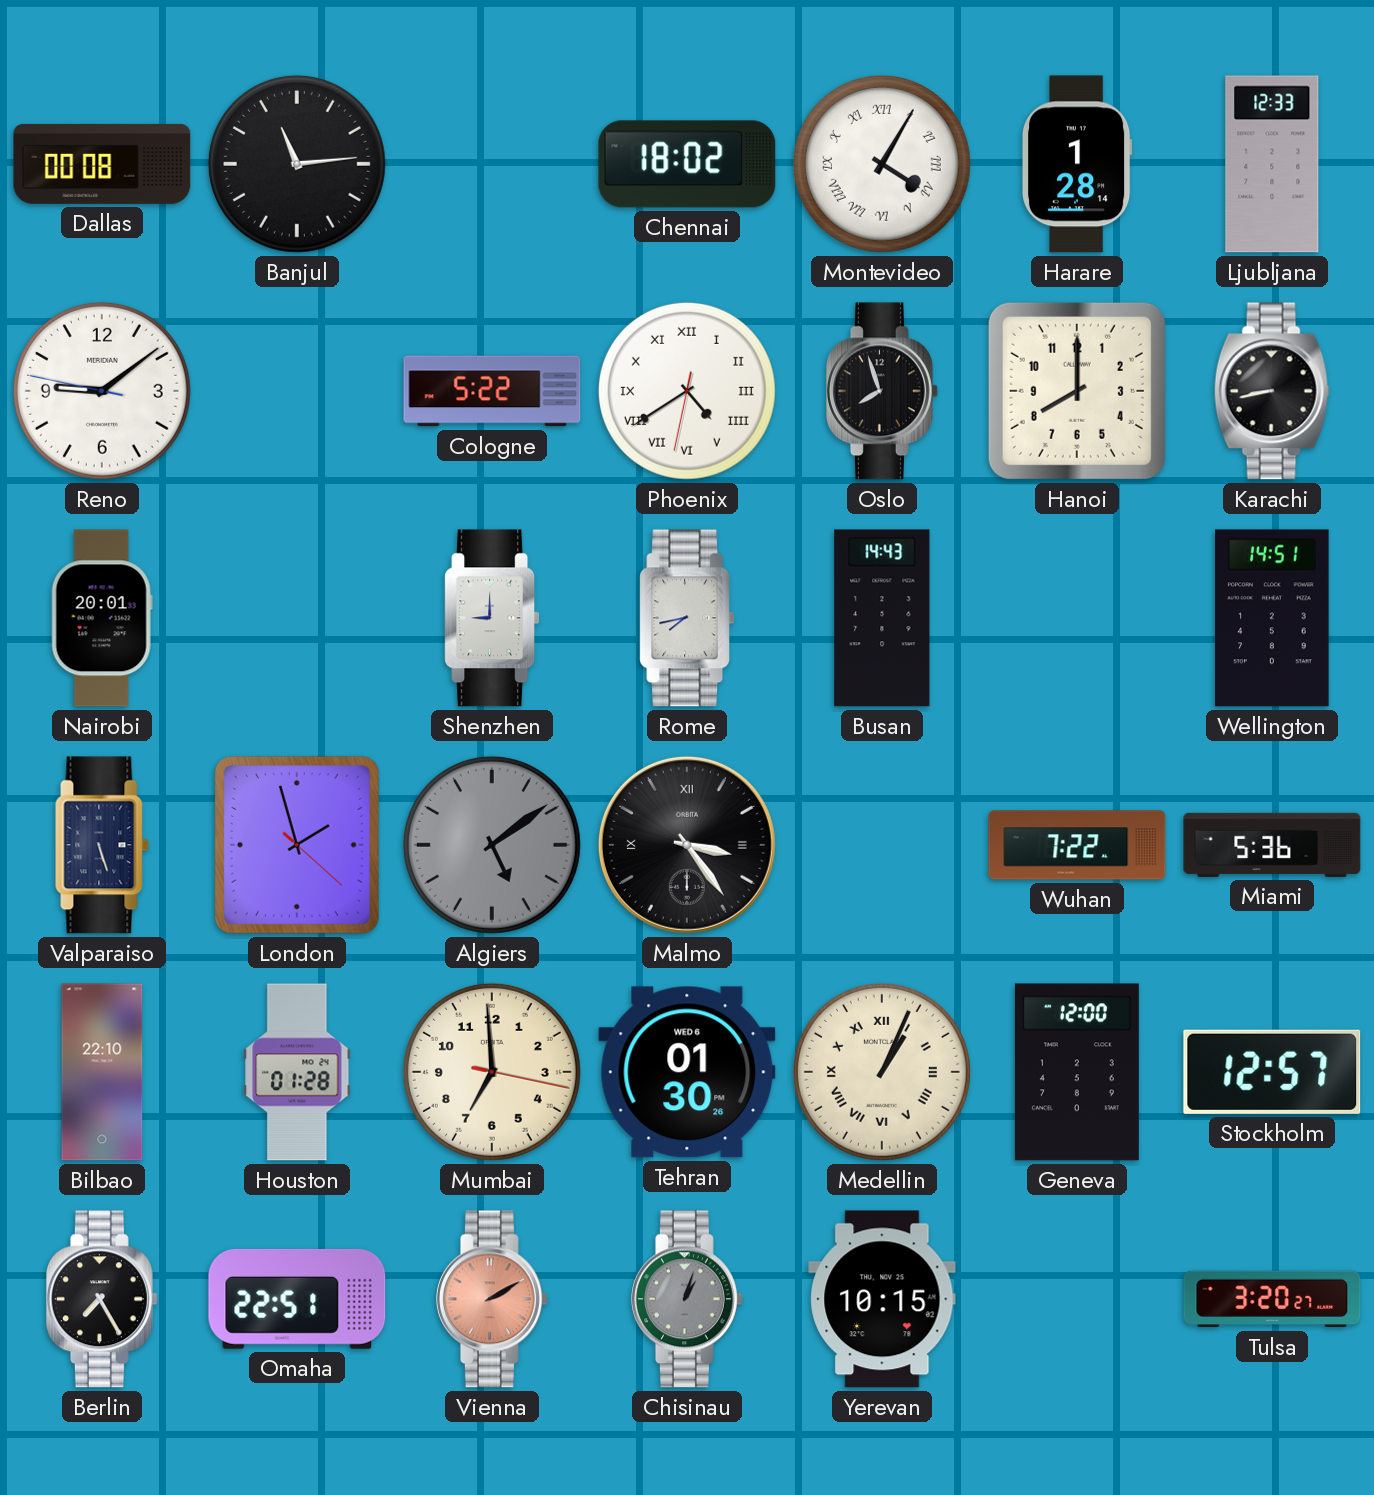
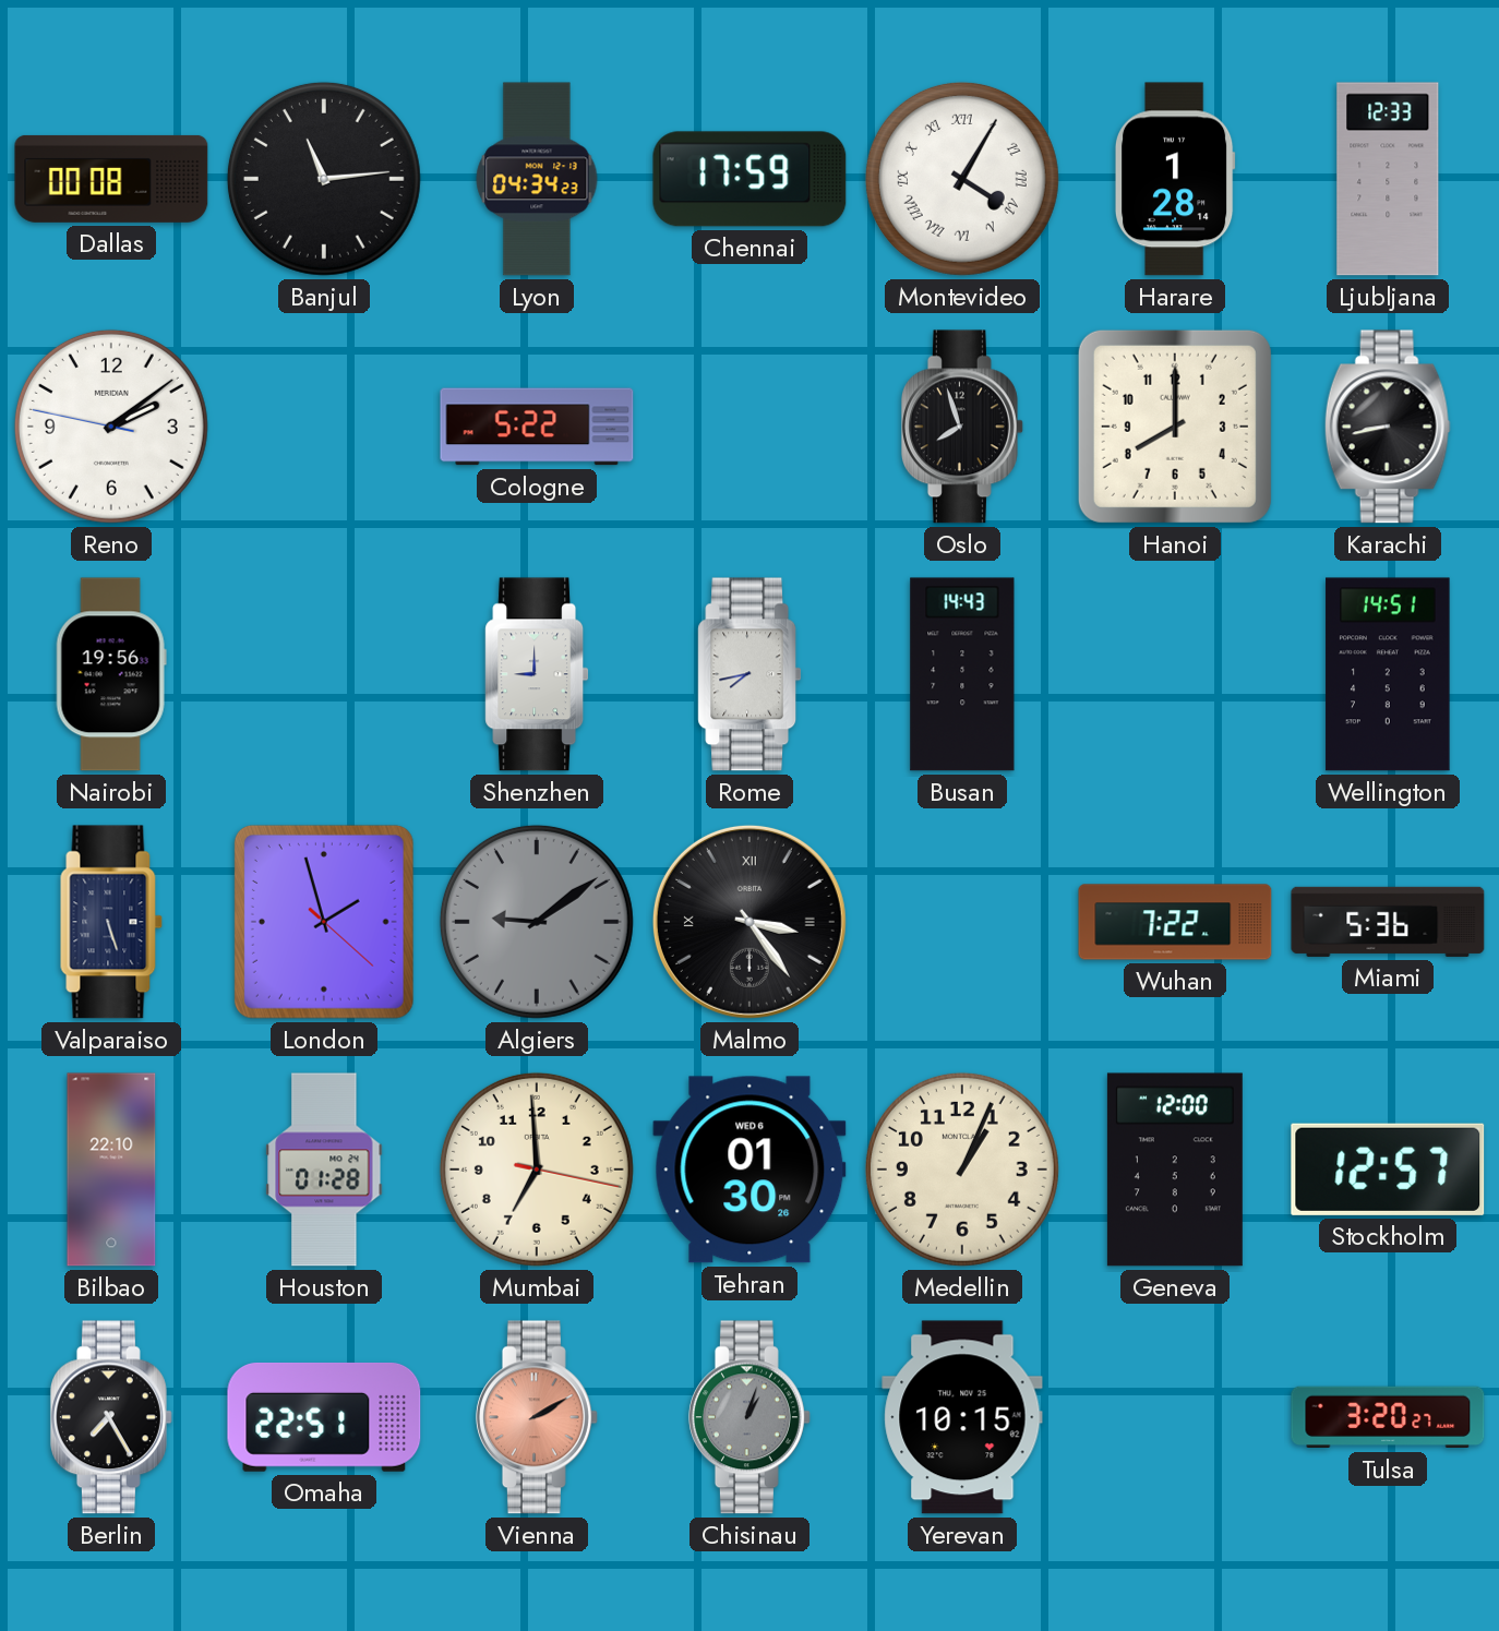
Lyon: none -> 04:34
Chennai: 18:02 -> 17:59
Reno: 9:08 -> 2:08
Phoenix: 4:39 -> none
Nairobi: 20:01 -> 19:56
Algiers: 5:09 -> 9:09
Medellin numerals: Roman -> Arabic
